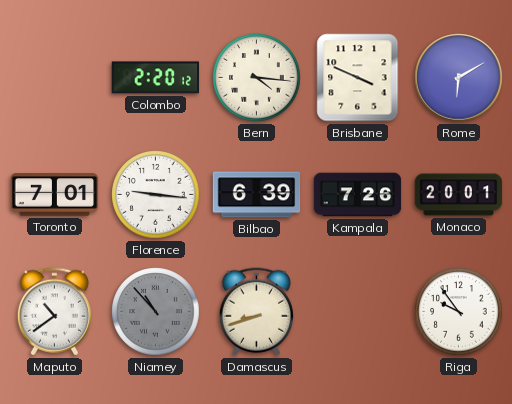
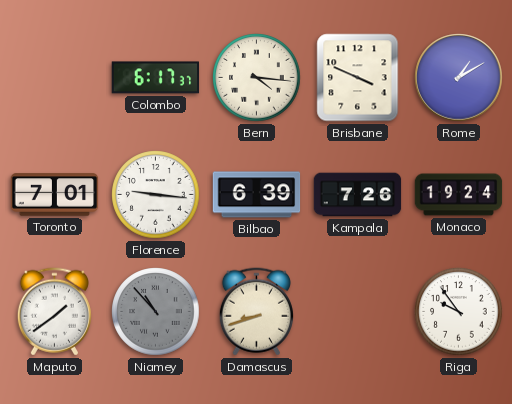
Colombo: 2:20 -> 6:17
Rome: 6:10 -> 1:10
Monaco: 20:01 -> 19:24
Maputo: 10:39 -> 1:39
